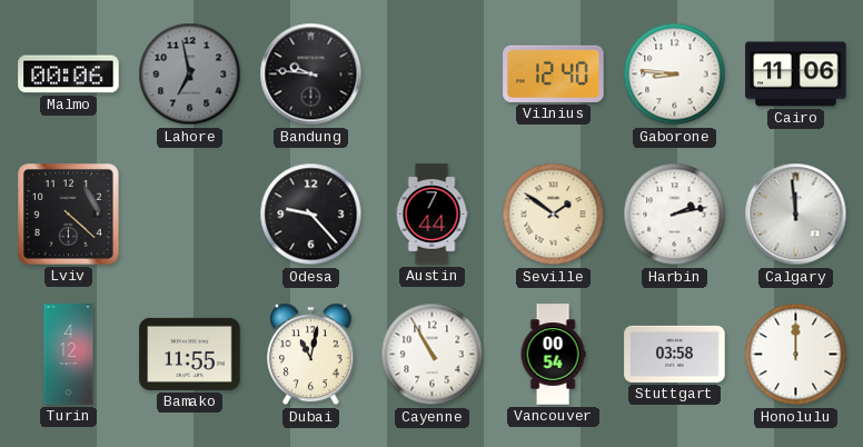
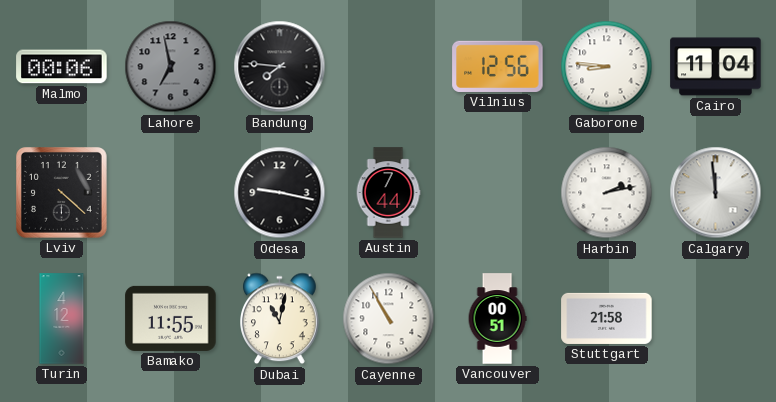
Bandung: 9:46 -> 7:46
Vilnius: 12:40 -> 12:56
Cairo: 11:06 -> 11:04
Odesa: 9:23 -> 9:17
Seville: 1:51 -> none
Vancouver: 00:54 -> 00:51
Stuttgart: 03:58 -> 21:58
Honolulu: 12:00 -> none
